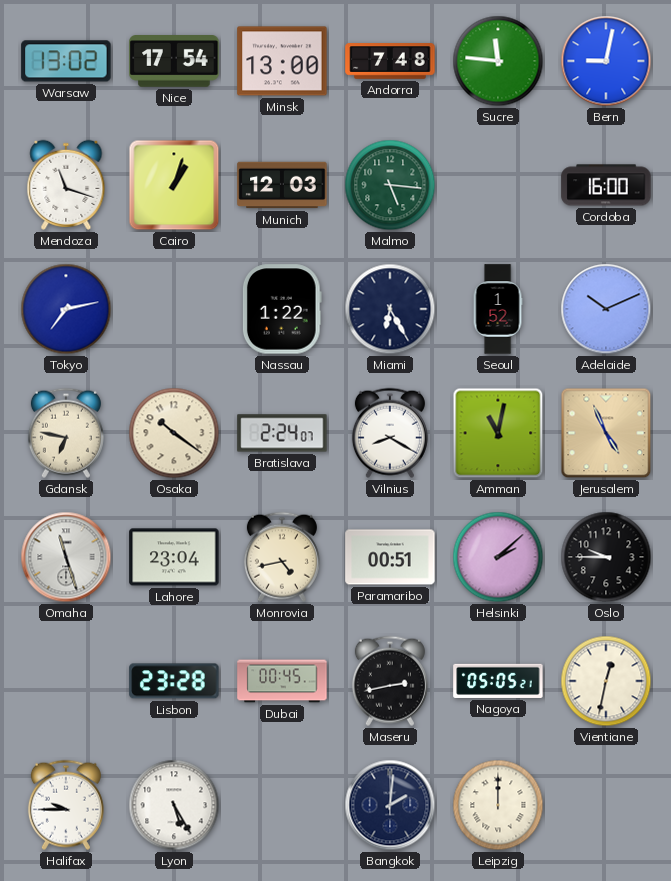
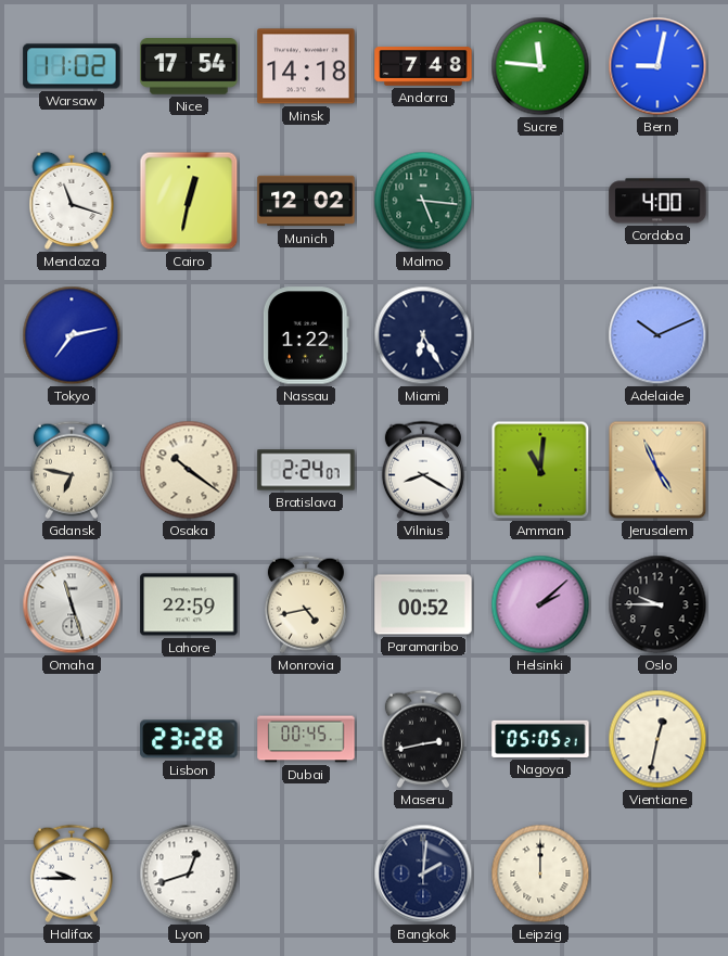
Warsaw: 13:02 -> 11:02
Minsk: 13:00 -> 14:18
Cairo: 1:03 -> 12:32
Munich: 12:03 -> 12:02
Cordoba: 16:00 -> 4:00
Seoul: 1:52 -> none
Amman: 11:02 -> 11:01
Lahore: 23:04 -> 22:59
Paramaribo: 00:51 -> 00:52
Lyon: 5:25 -> 12:42
